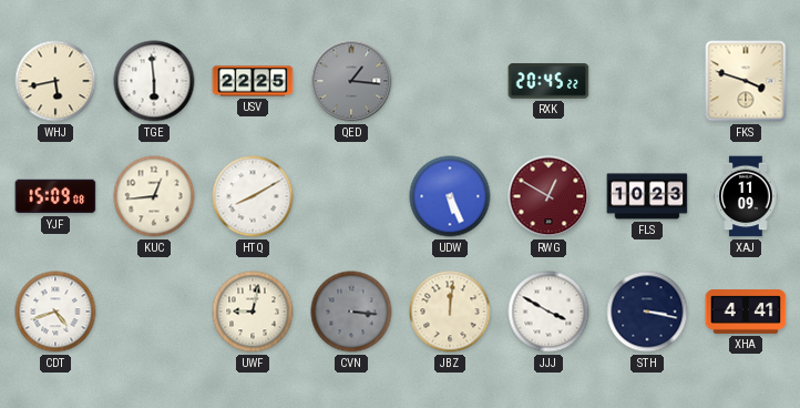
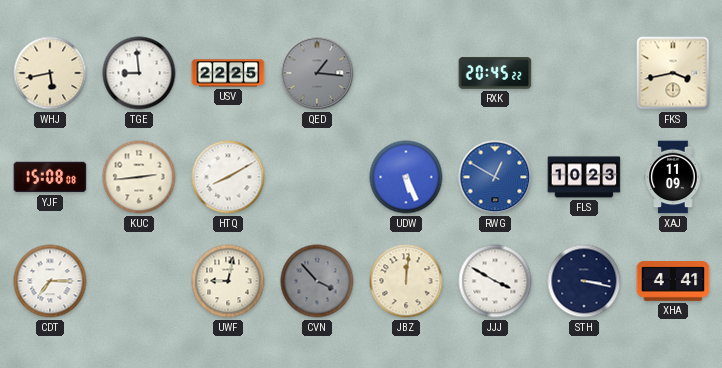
TGE: 5:59 -> 8:59
FKS: 3:48 -> 3:43
YJF: 15:09 -> 15:08
KUC: 12:44 -> 2:44
RWG dial: burgundy -> blue
CDT: 4:42 -> 7:15
CVN: 3:16 -> 3:53
